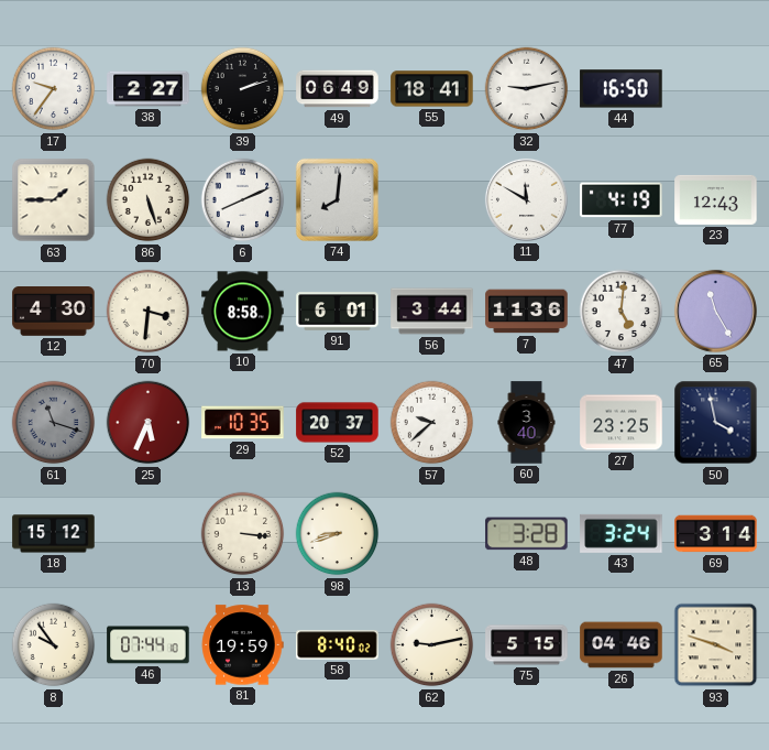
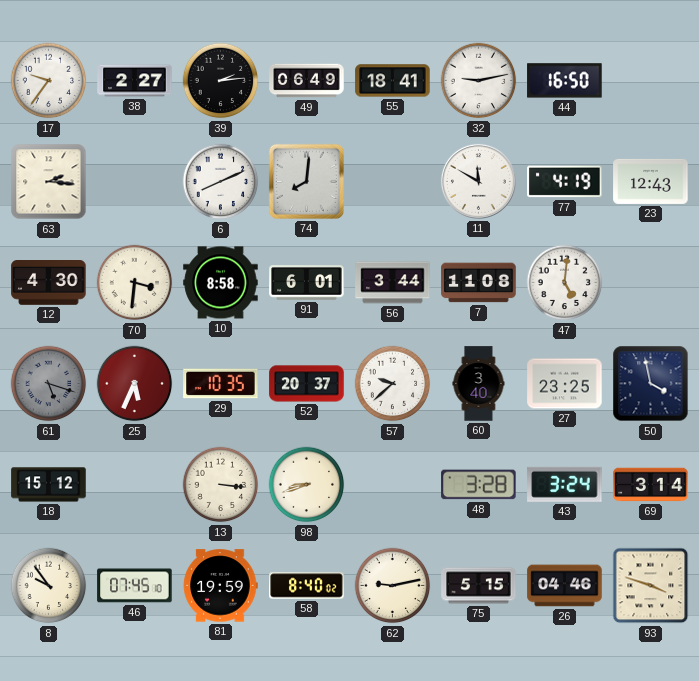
39: 2:12 -> 2:14
63: 1:45 -> 2:16
86: 5:27 -> none
7: 11:36 -> 11:08
65: 11:25 -> none
61: 11:18 -> 5:18
46: 07:44 -> 07:45
